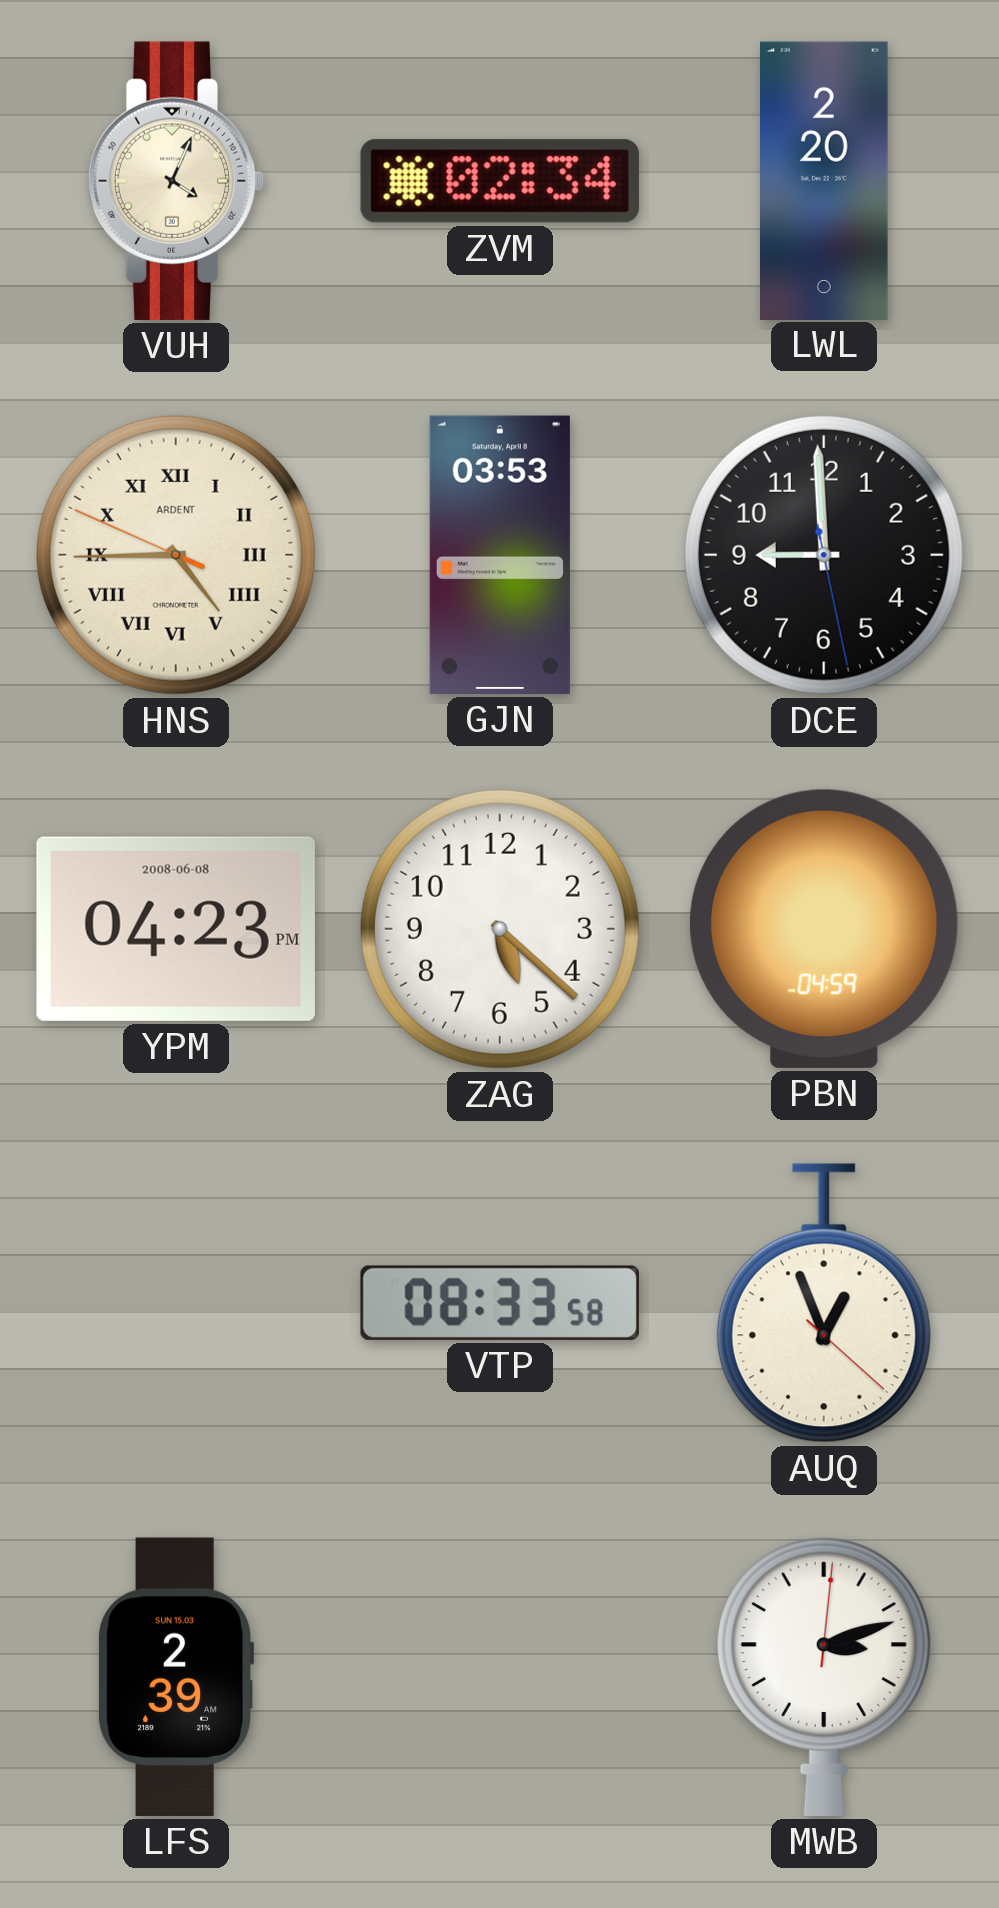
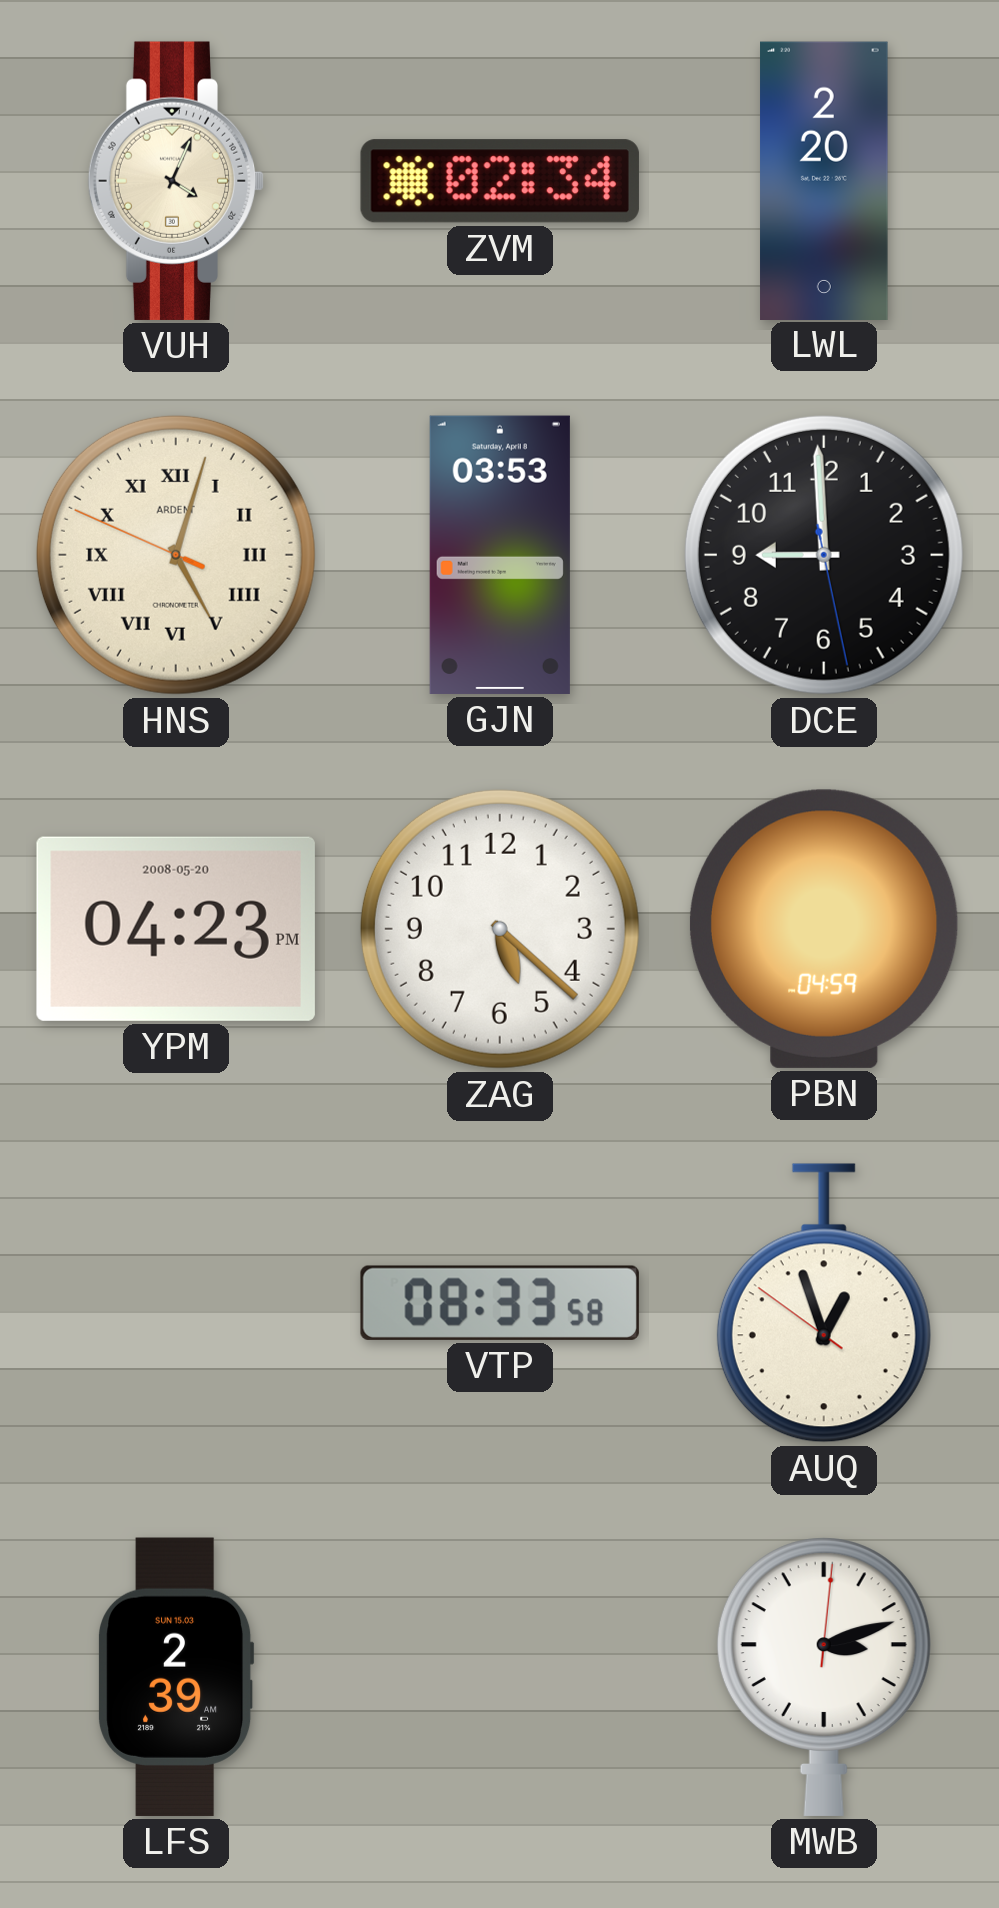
HNS: 4:44 -> 5:02
YPM date: 2008-06-08 -> 2008-05-20
AUQ: 12:56:22 -> 12:56:51
